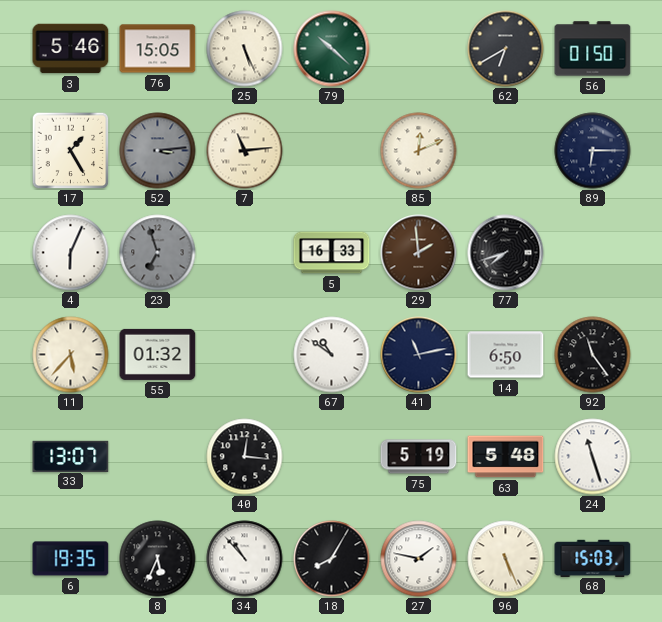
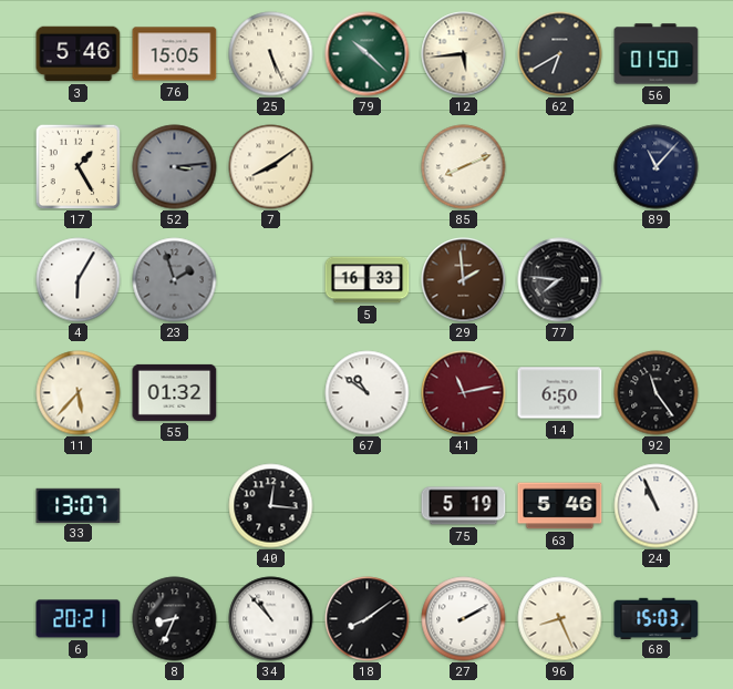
12: none -> 5:44
7: 11:14 -> 8:09
85: 12:11 -> 8:11
89: 6:15 -> 11:07
4: 6:04 -> 6:05
23: 6:57 -> 1:57
77: 7:42 -> 7:46
41 dial: navy -> burgundy
63: 5:48 -> 5:46
24: 11:27 -> 10:56
6: 19:35 -> 20:21
8: 5:34 -> 8:34
18: 8:05 -> 8:09
27: 1:47 -> 2:10
96: 5:26 -> 8:26
